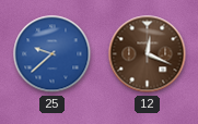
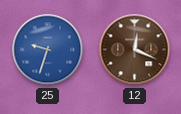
25: 9:38 -> 9:33
